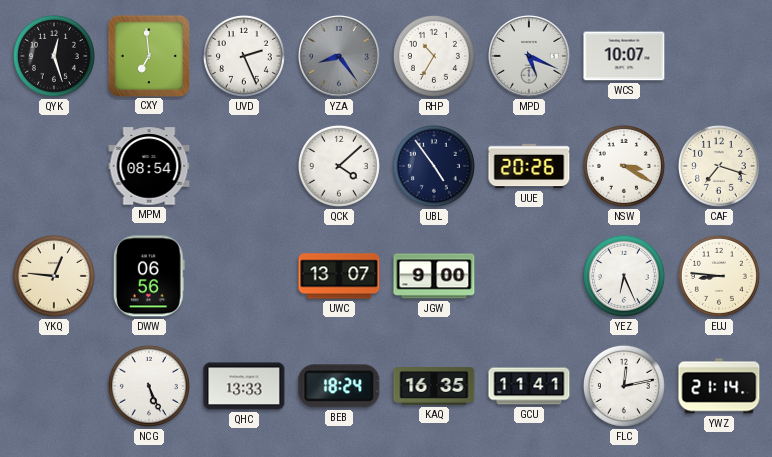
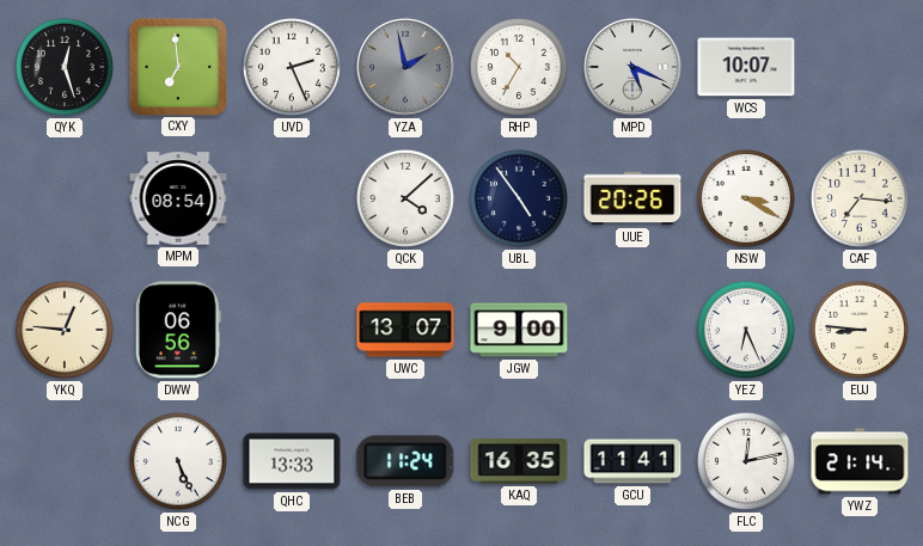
YZA: 8:24 -> 1:58
CAF: 7:18 -> 7:16
BEB: 18:24 -> 11:24
